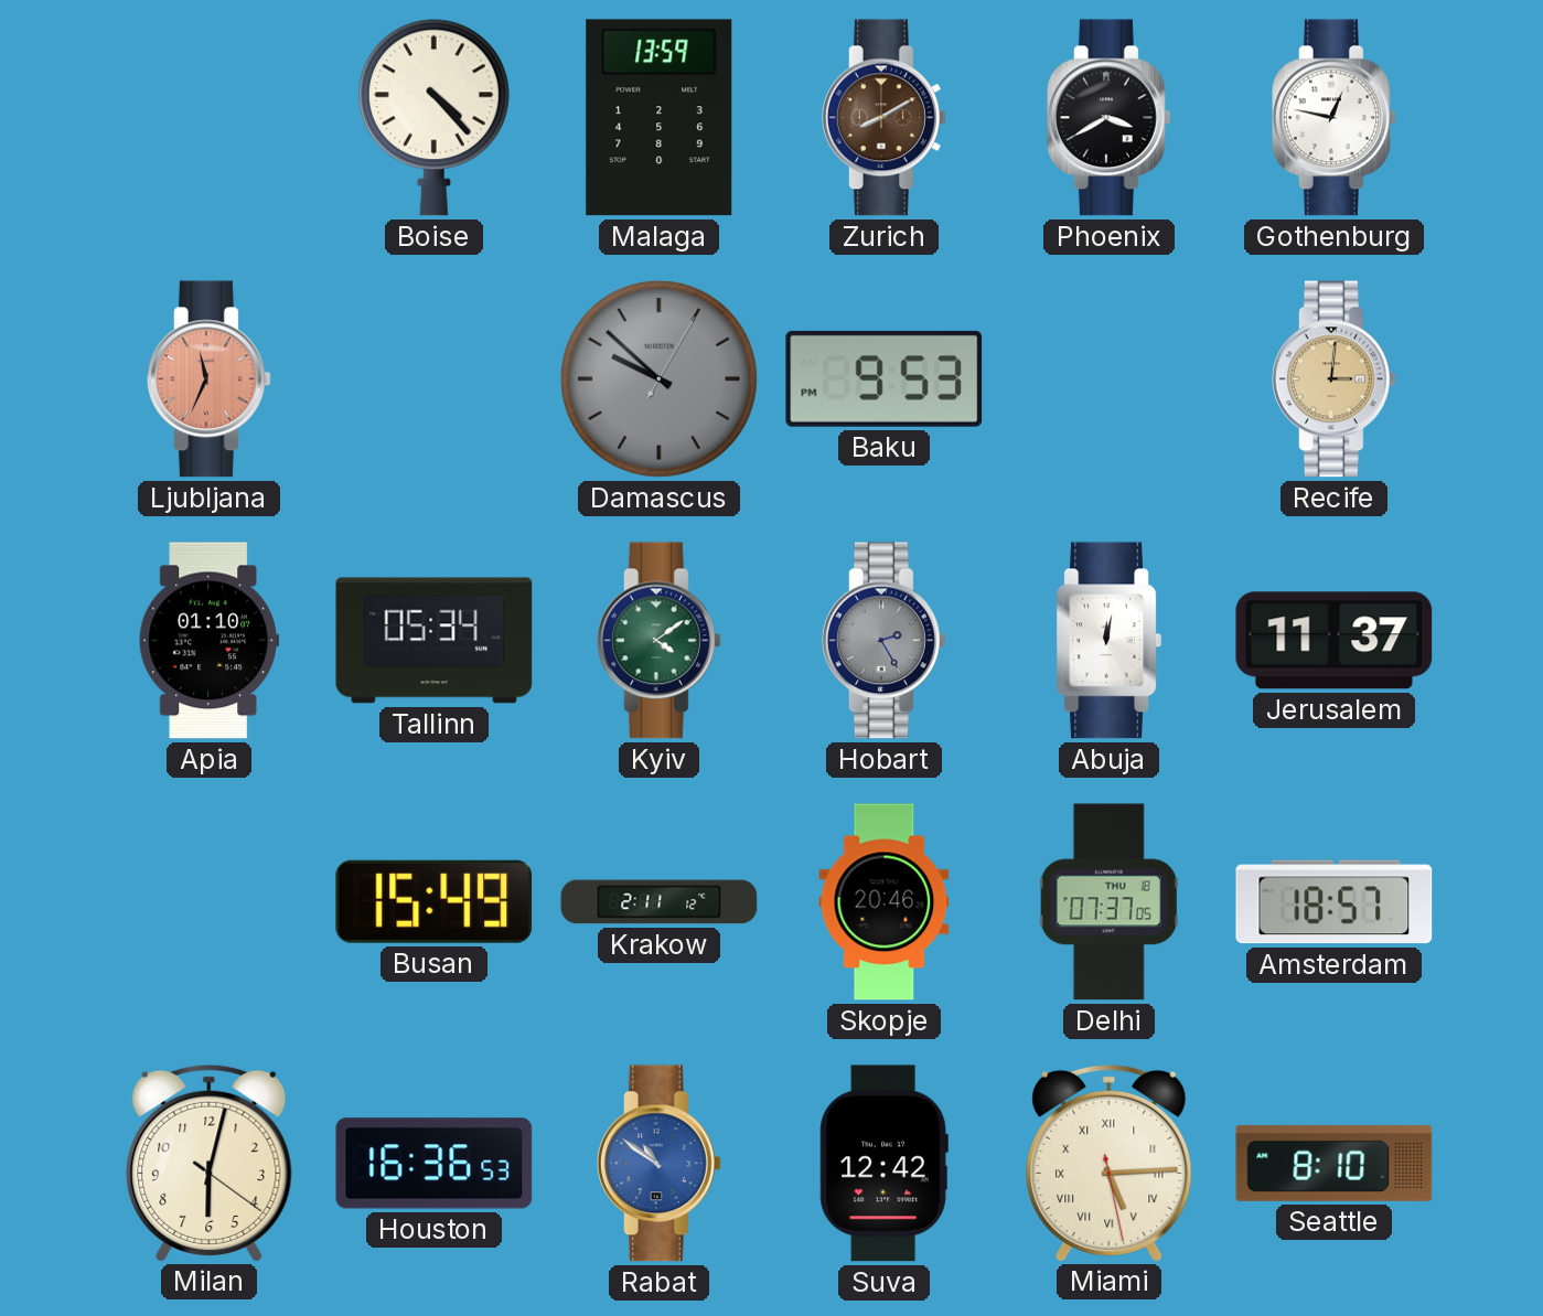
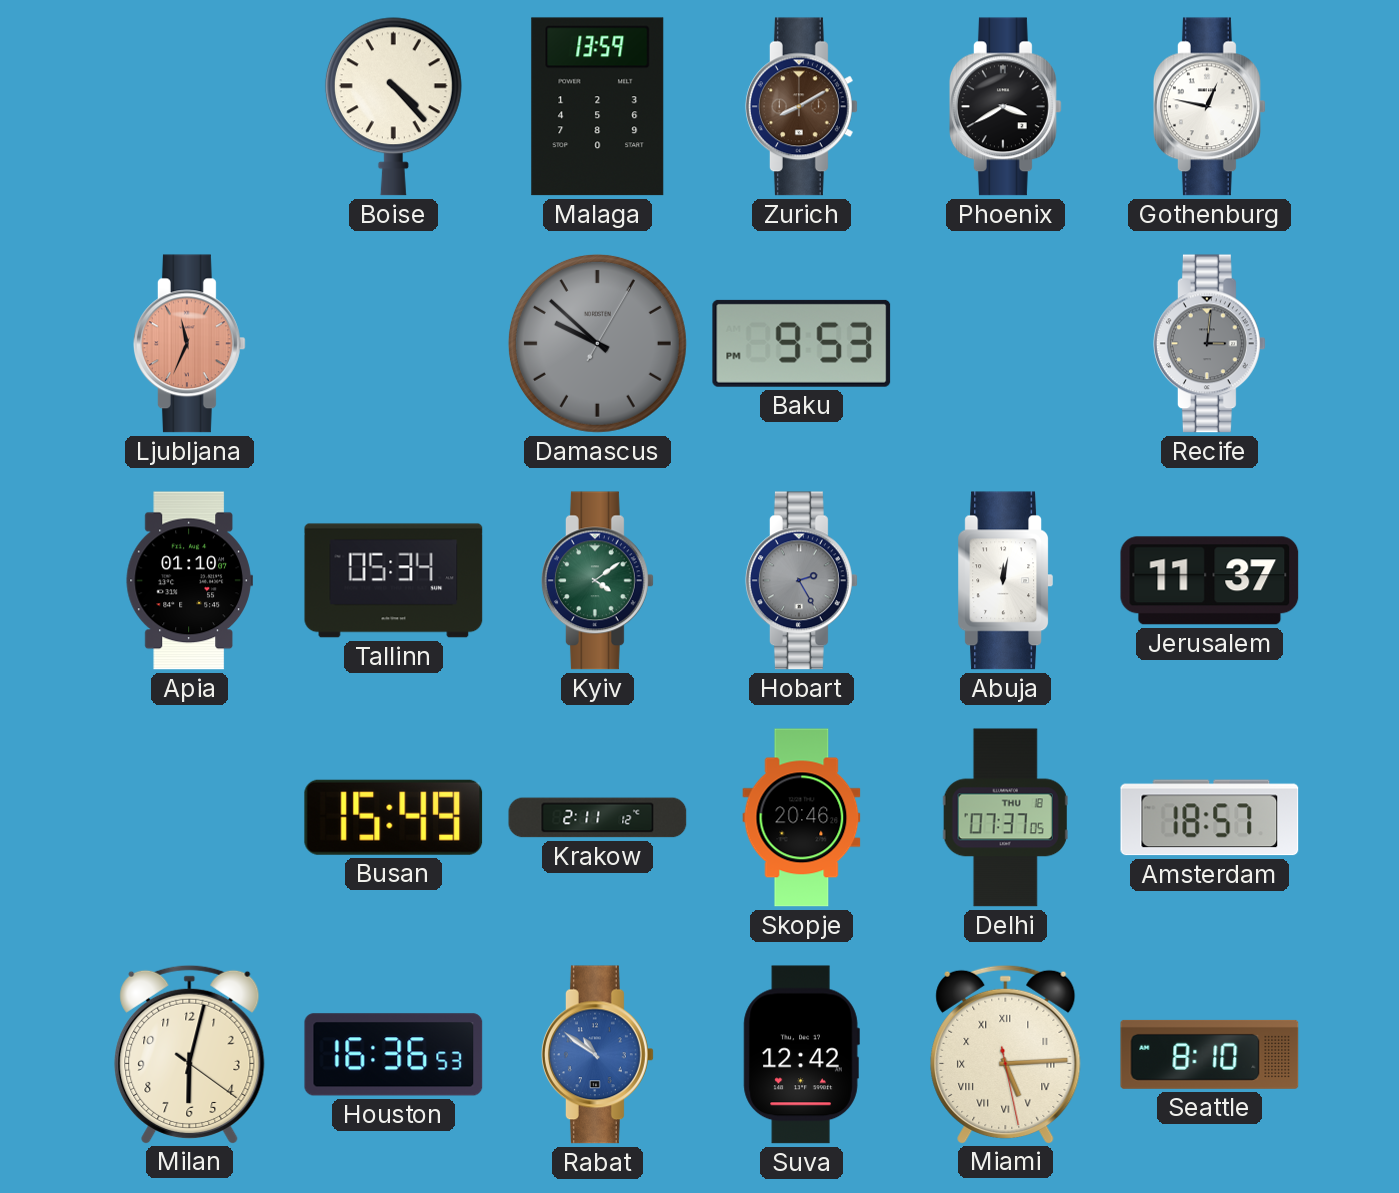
Recife dial: champagne -> grey
